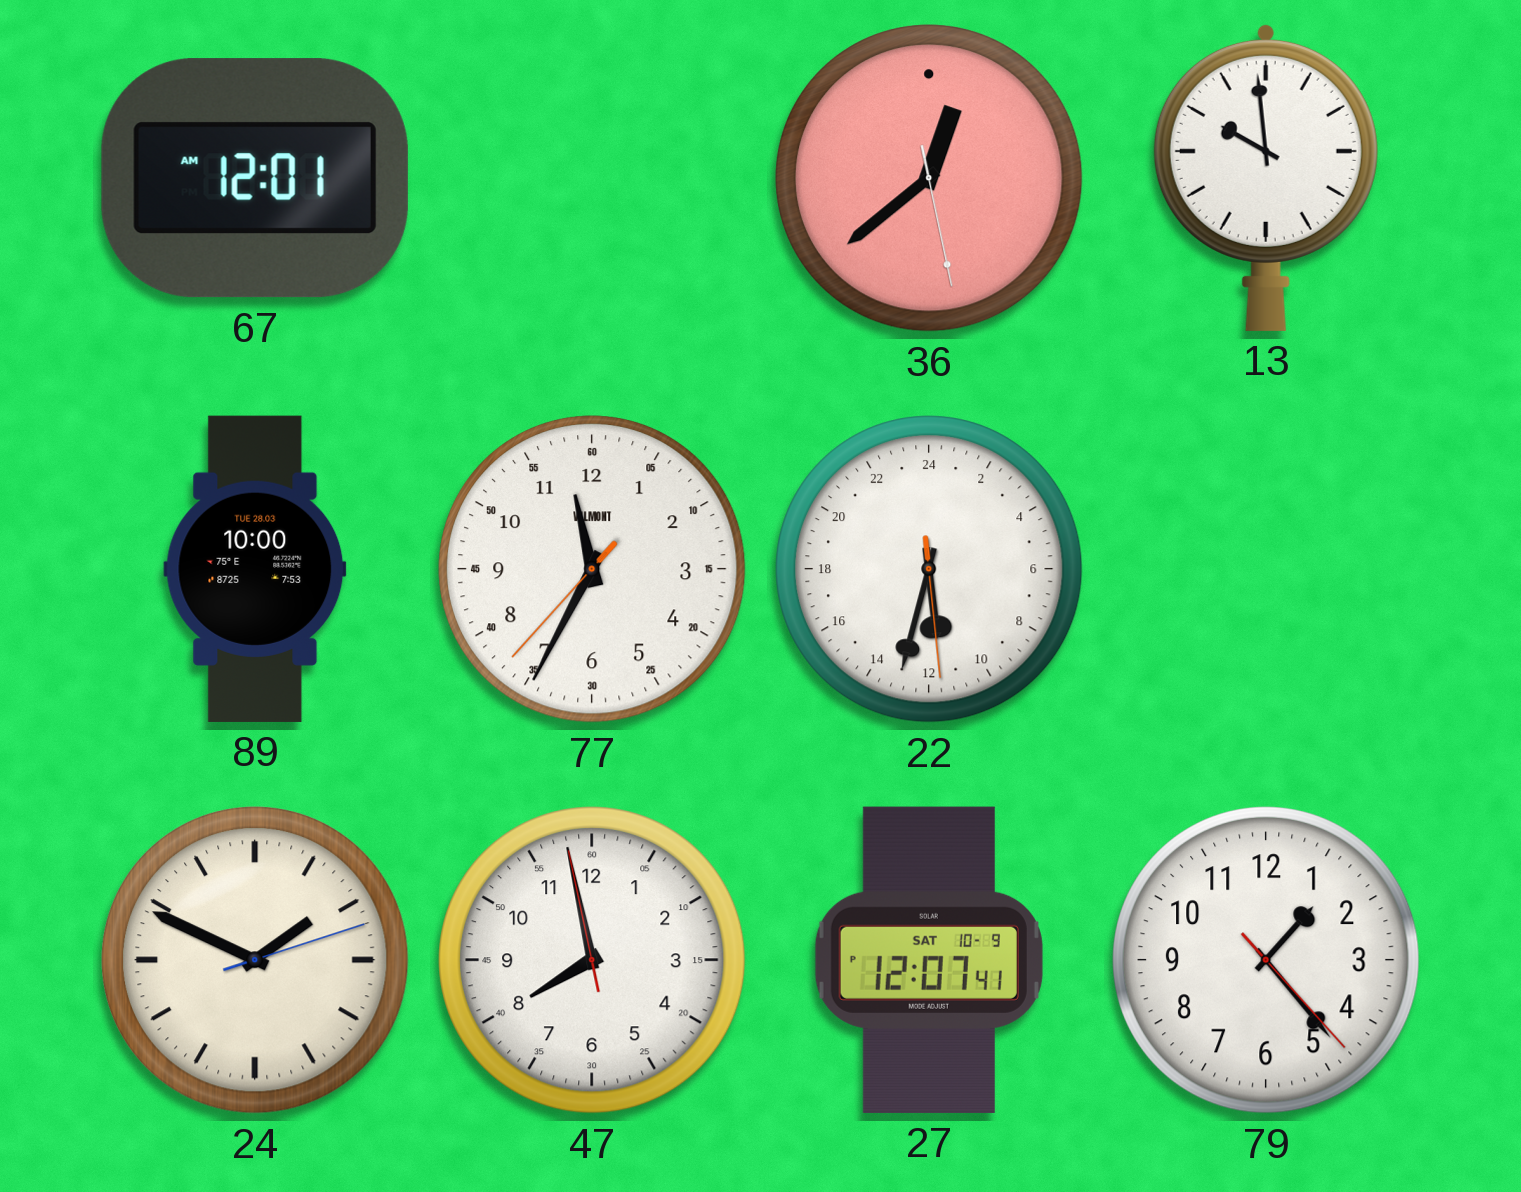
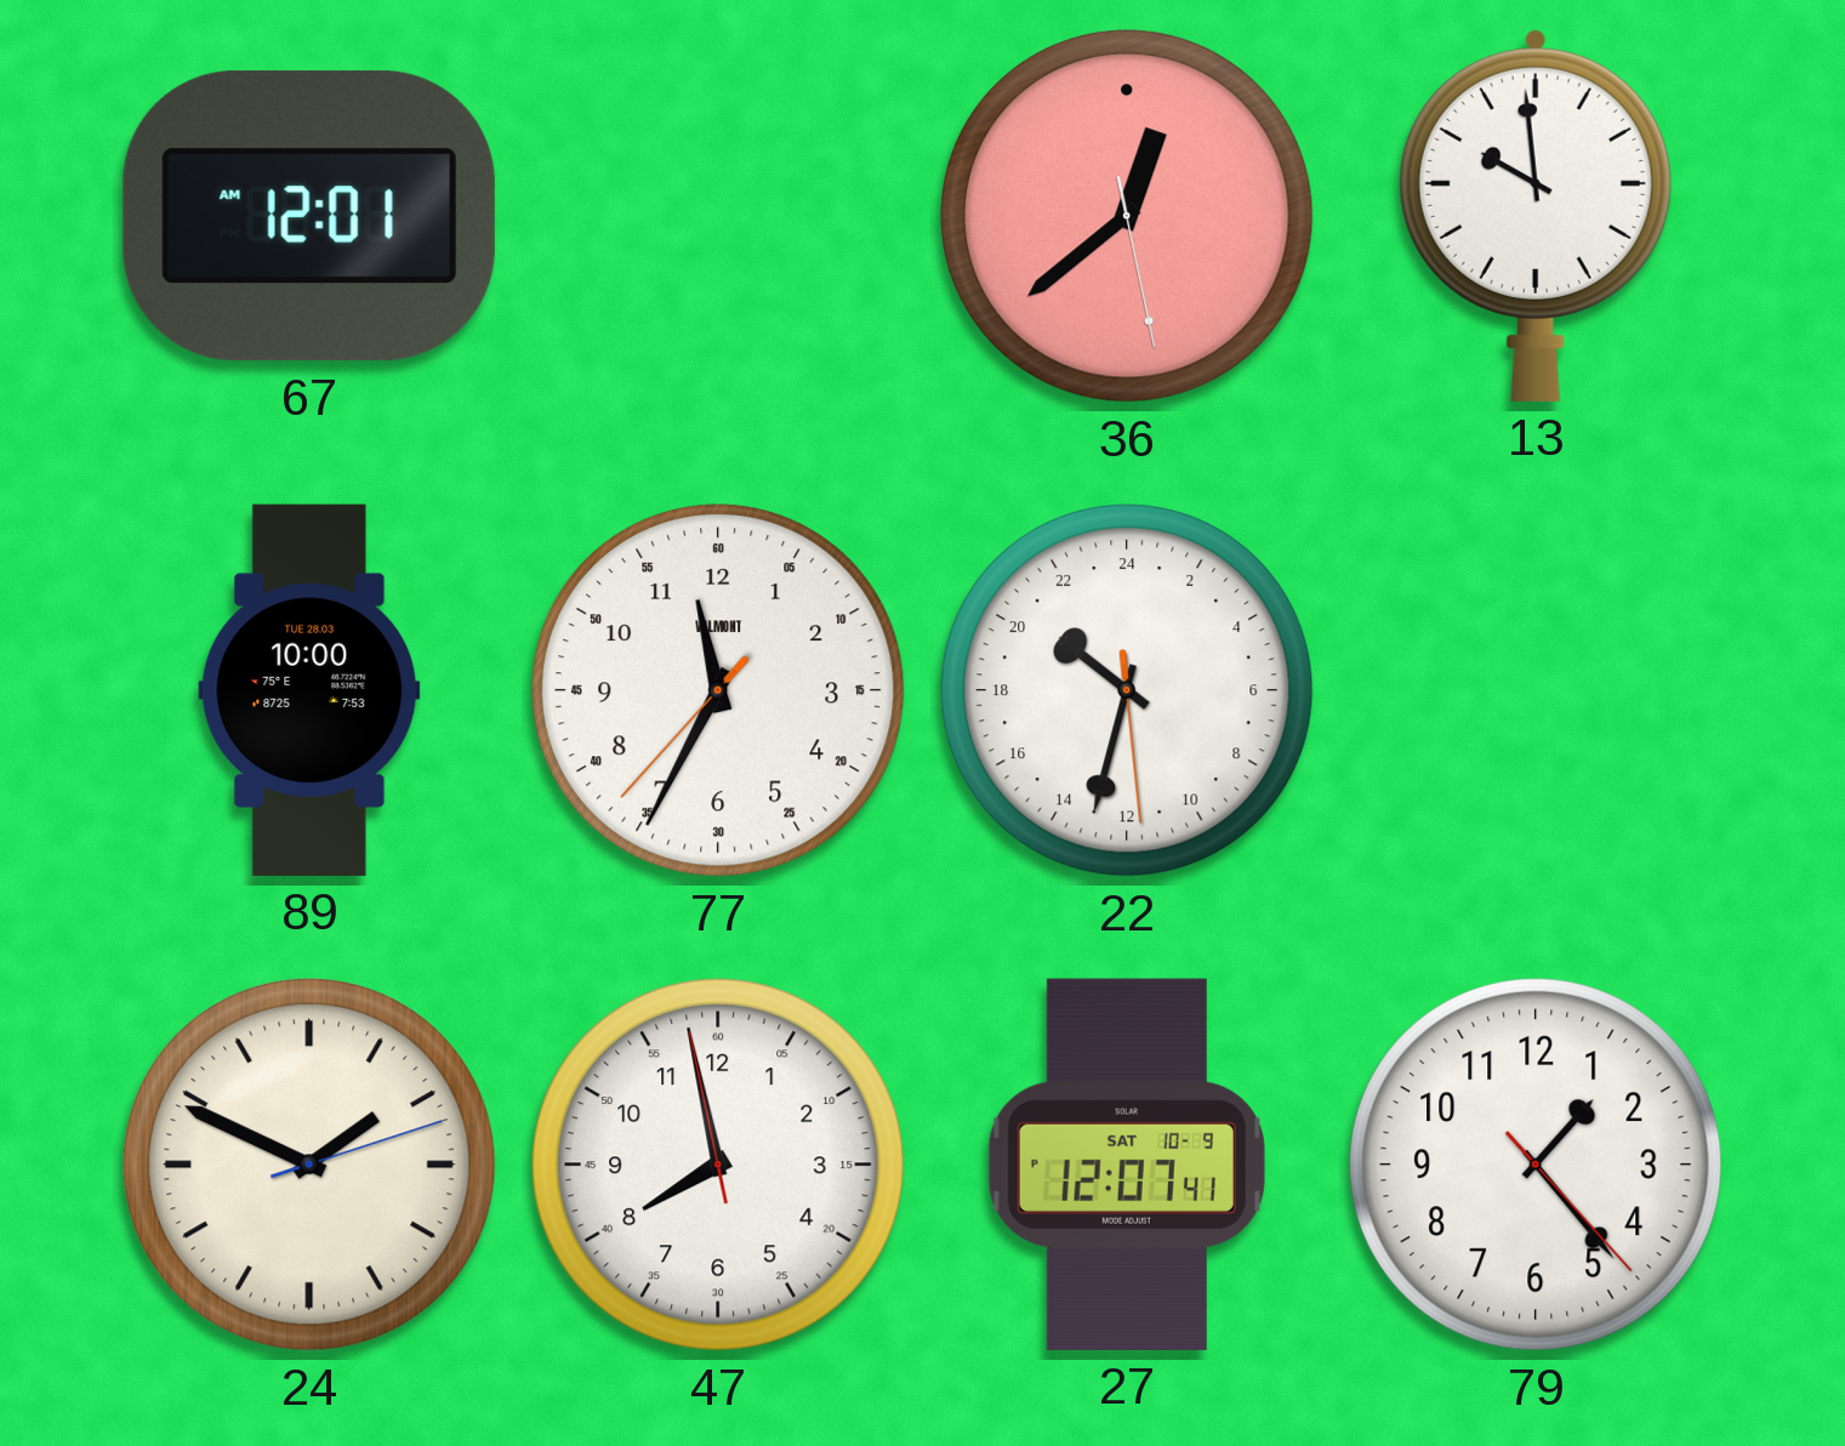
22: 11:32 -> 20:32
